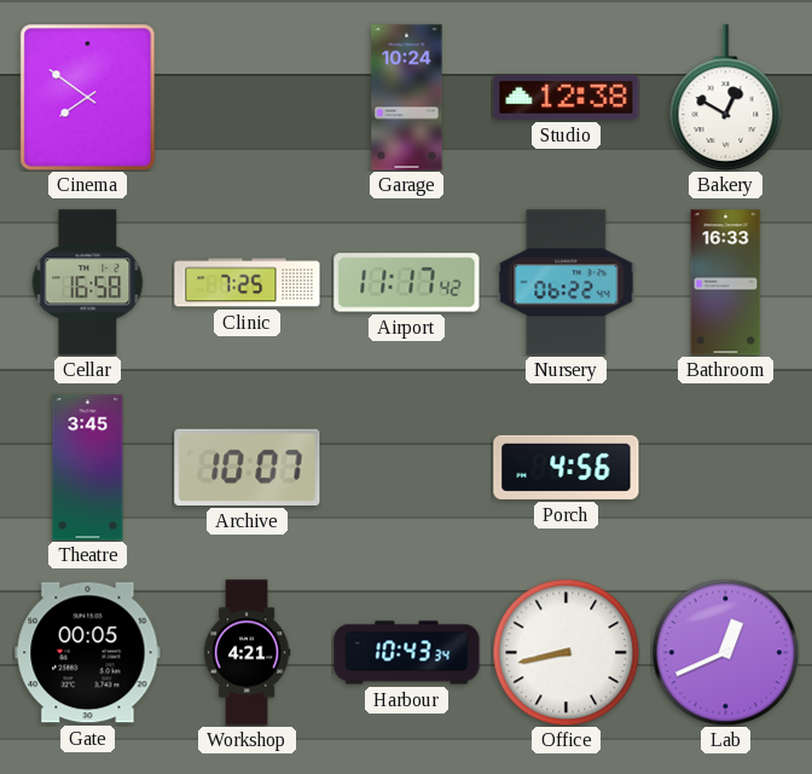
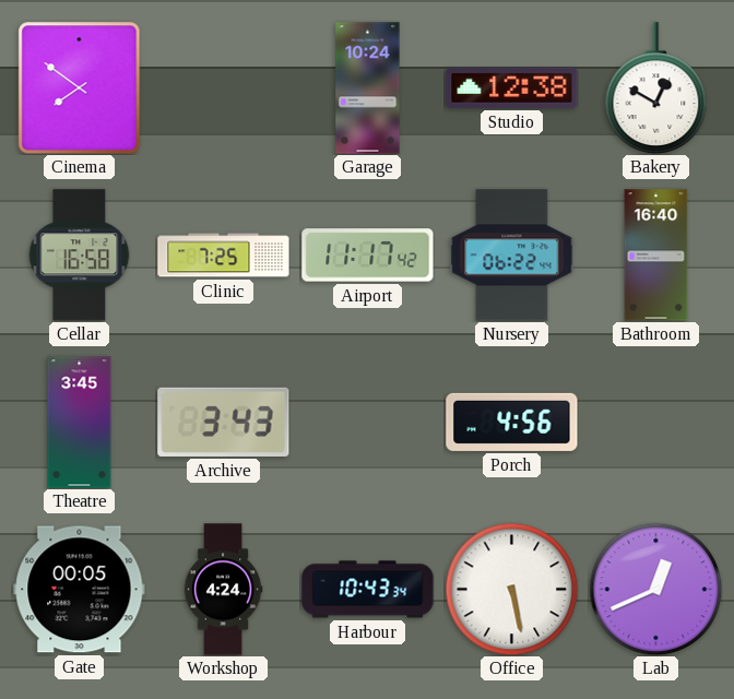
Bathroom: 16:33 -> 16:40
Archive: 10:07 -> 3:43
Workshop: 4:21 -> 4:24
Office: 8:43 -> 5:28
